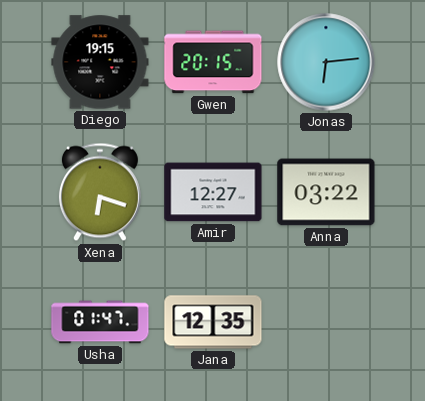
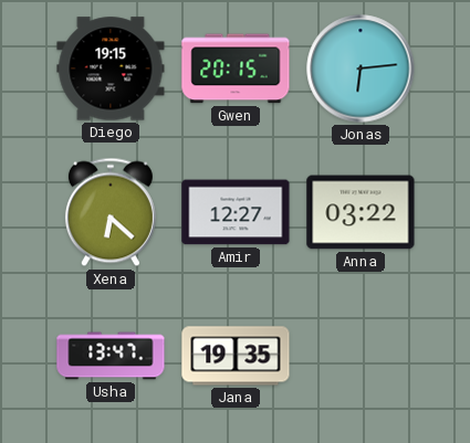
Xena: 6:18 -> 6:22
Usha: 01:47 -> 13:47
Jana: 12:35 -> 19:35
